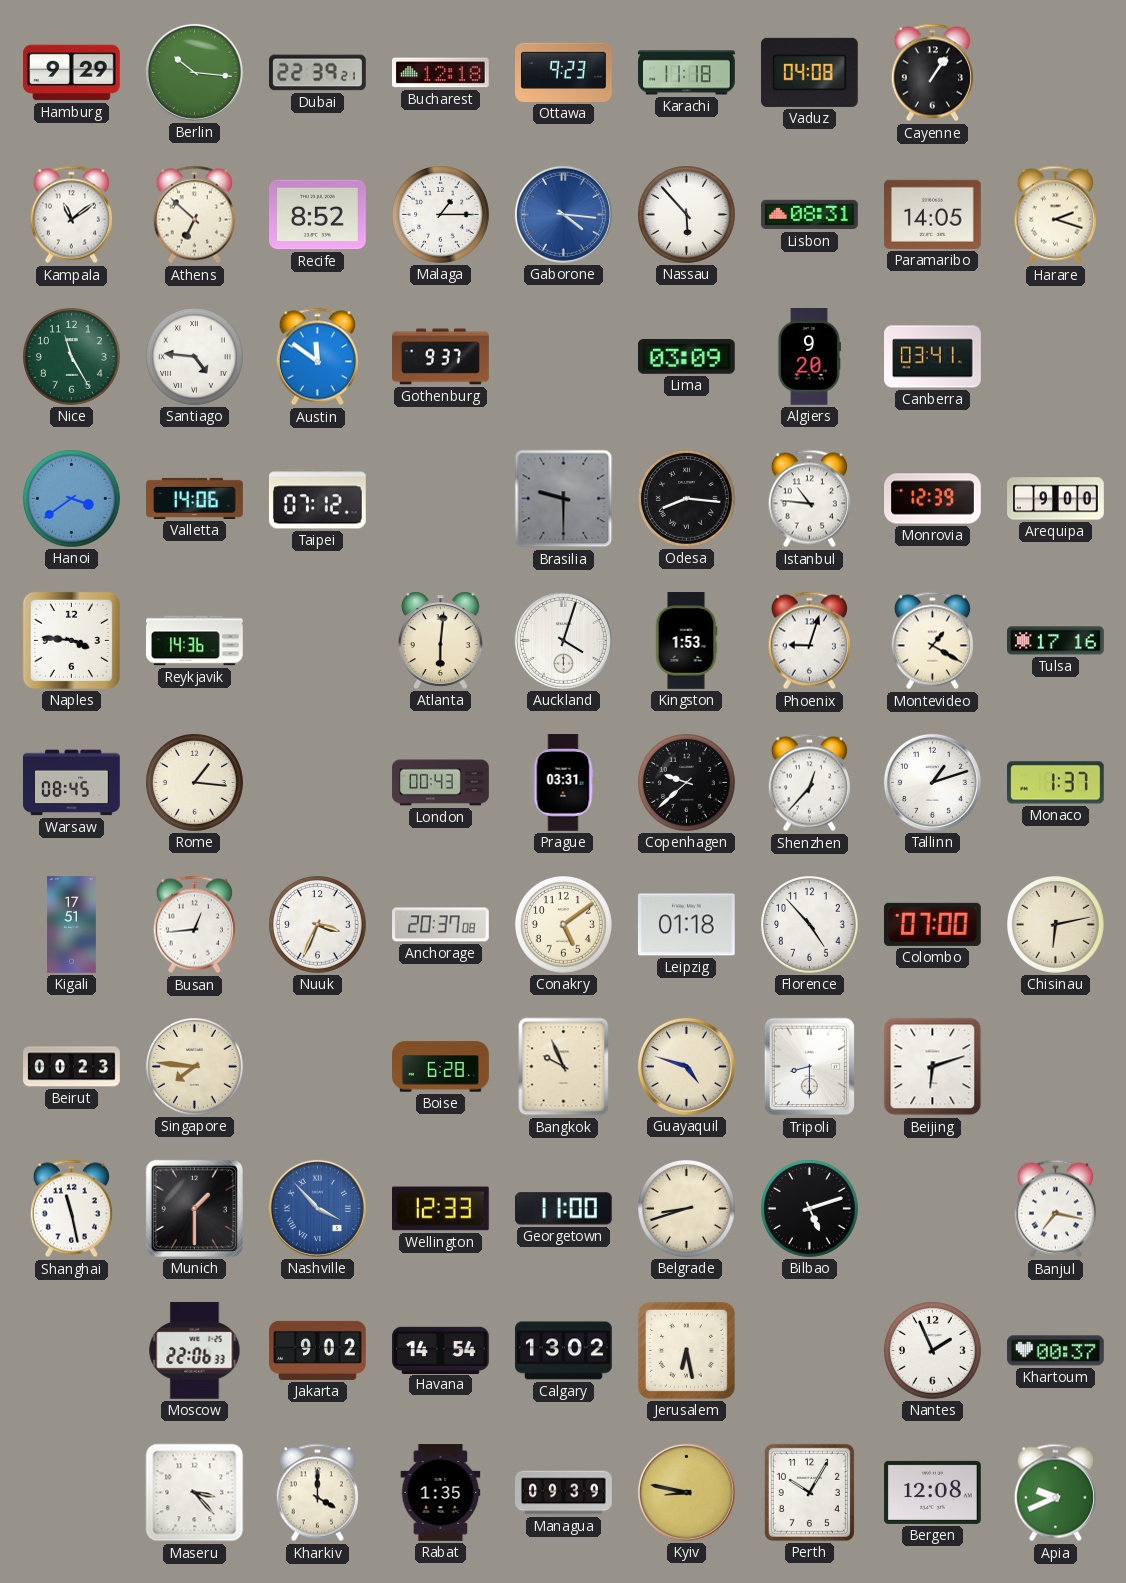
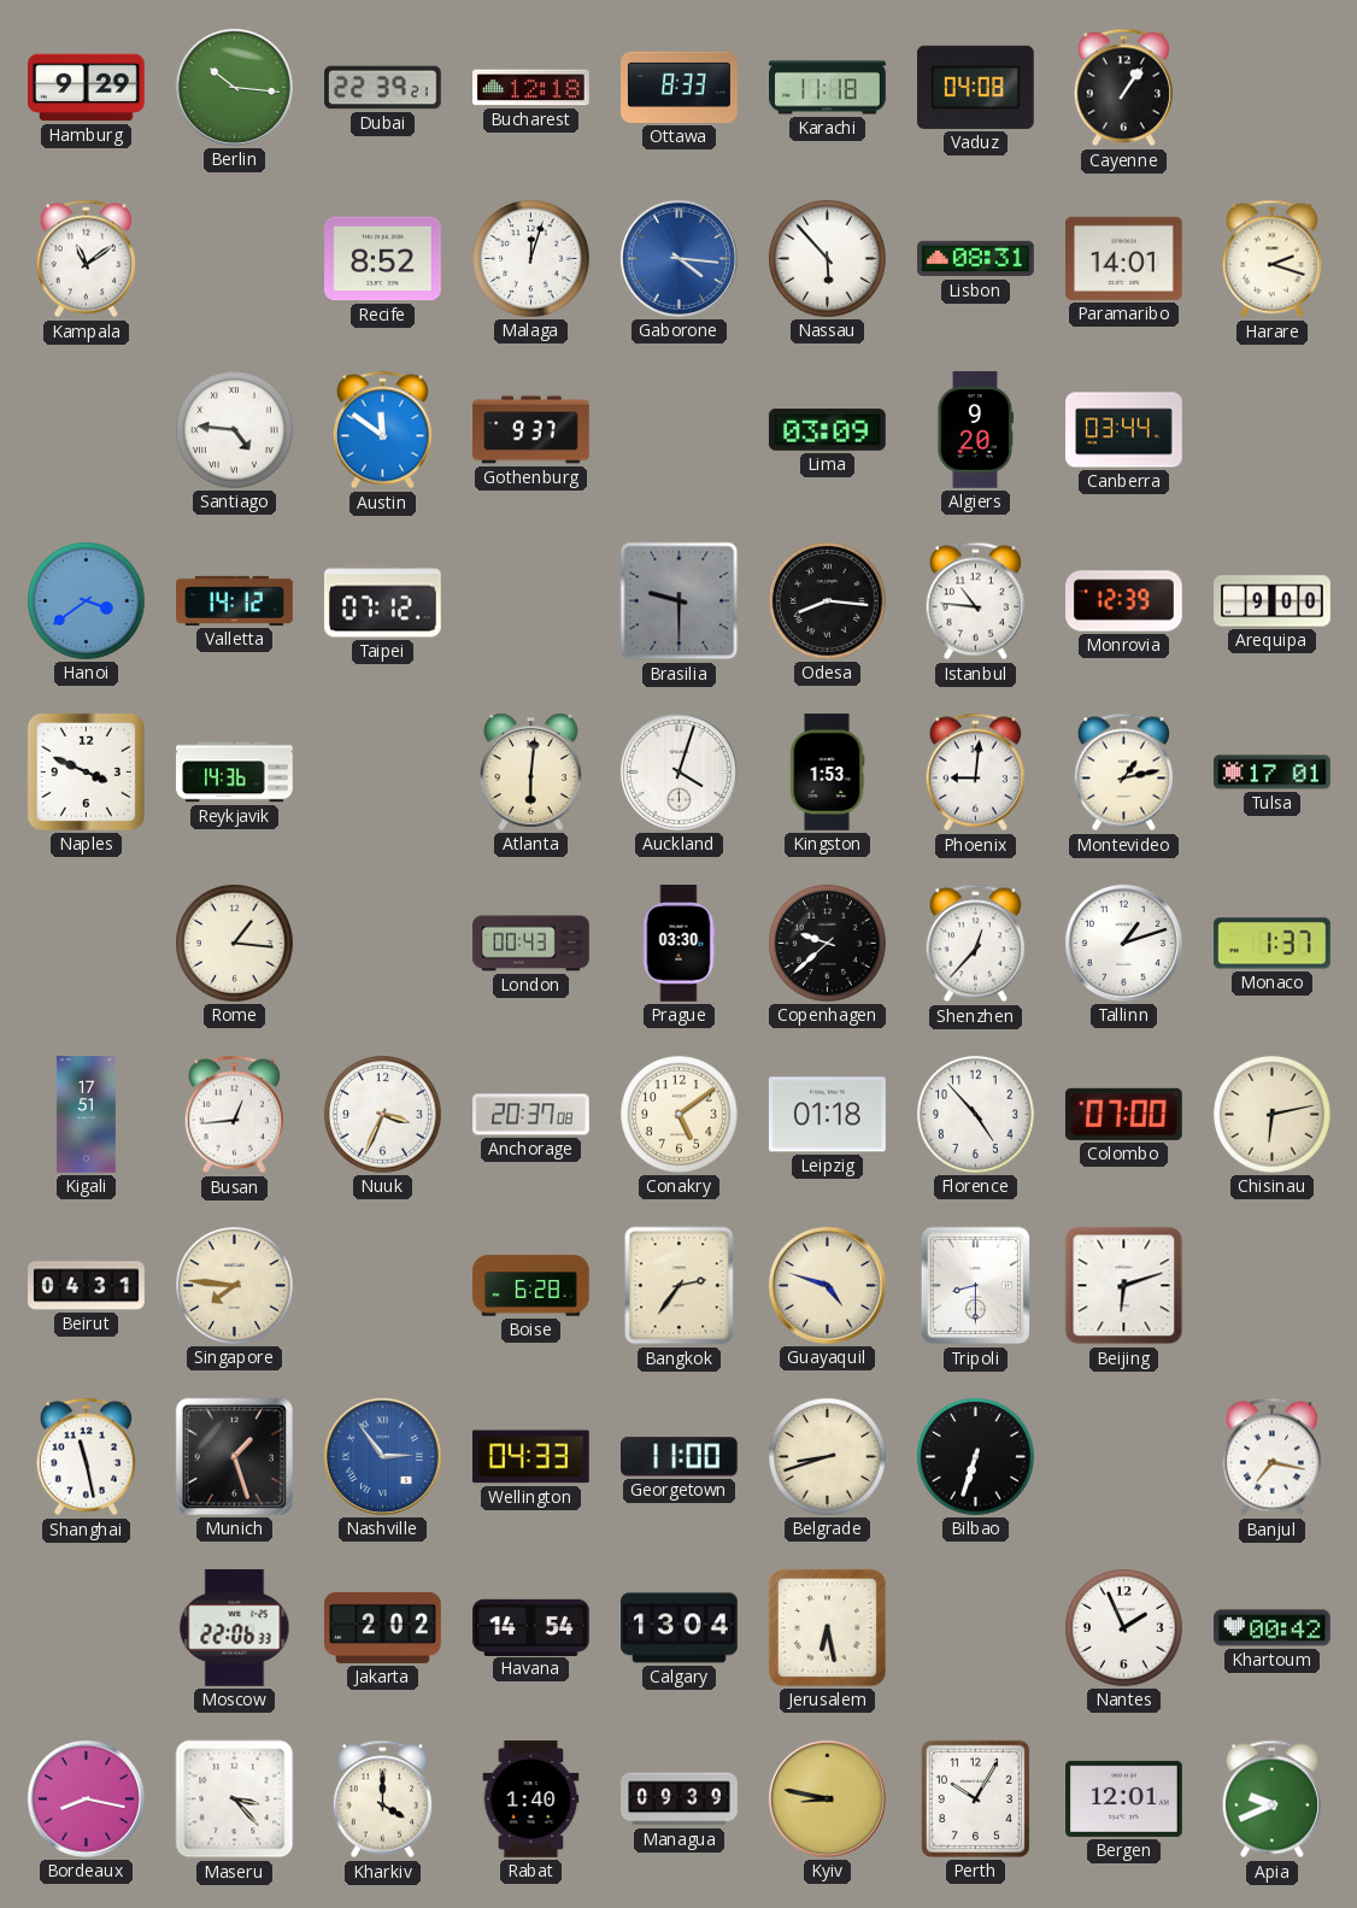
Ottawa: 9:23 -> 8:33
Athens: 6:52 -> none
Malaga: 1:15 -> 12:03
Paramaribo: 14:05 -> 14:01
Nice: 11:25 -> none
Canberra: 03:41 -> 03:44
Valletta: 14:06 -> 14:12
Naples: 3:46 -> 3:49
Phoenix: 9:03 -> 9:01
Montevideo: 1:20 -> 1:13
Tulsa: 17:16 -> 17:01
Warsaw: 08:45 -> none
Prague: 03:31 -> 03:30
Beirut: 00:23 -> 04:31
Bangkok: 9:56 -> 2:36
Munich: 1:30 -> 1:27
Nashville: 3:53 -> 2:54
Wellington: 12:33 -> 04:33
Bilbao: 5:12 -> 6:33
Jakarta: 9:02 -> 2:02
Calgary: 13:02 -> 13:04
Khartoum: 00:37 -> 00:42
Bordeaux: none -> 8:17
Rabat: 1:35 -> 1:40
Bergen: 12:08 -> 12:01
